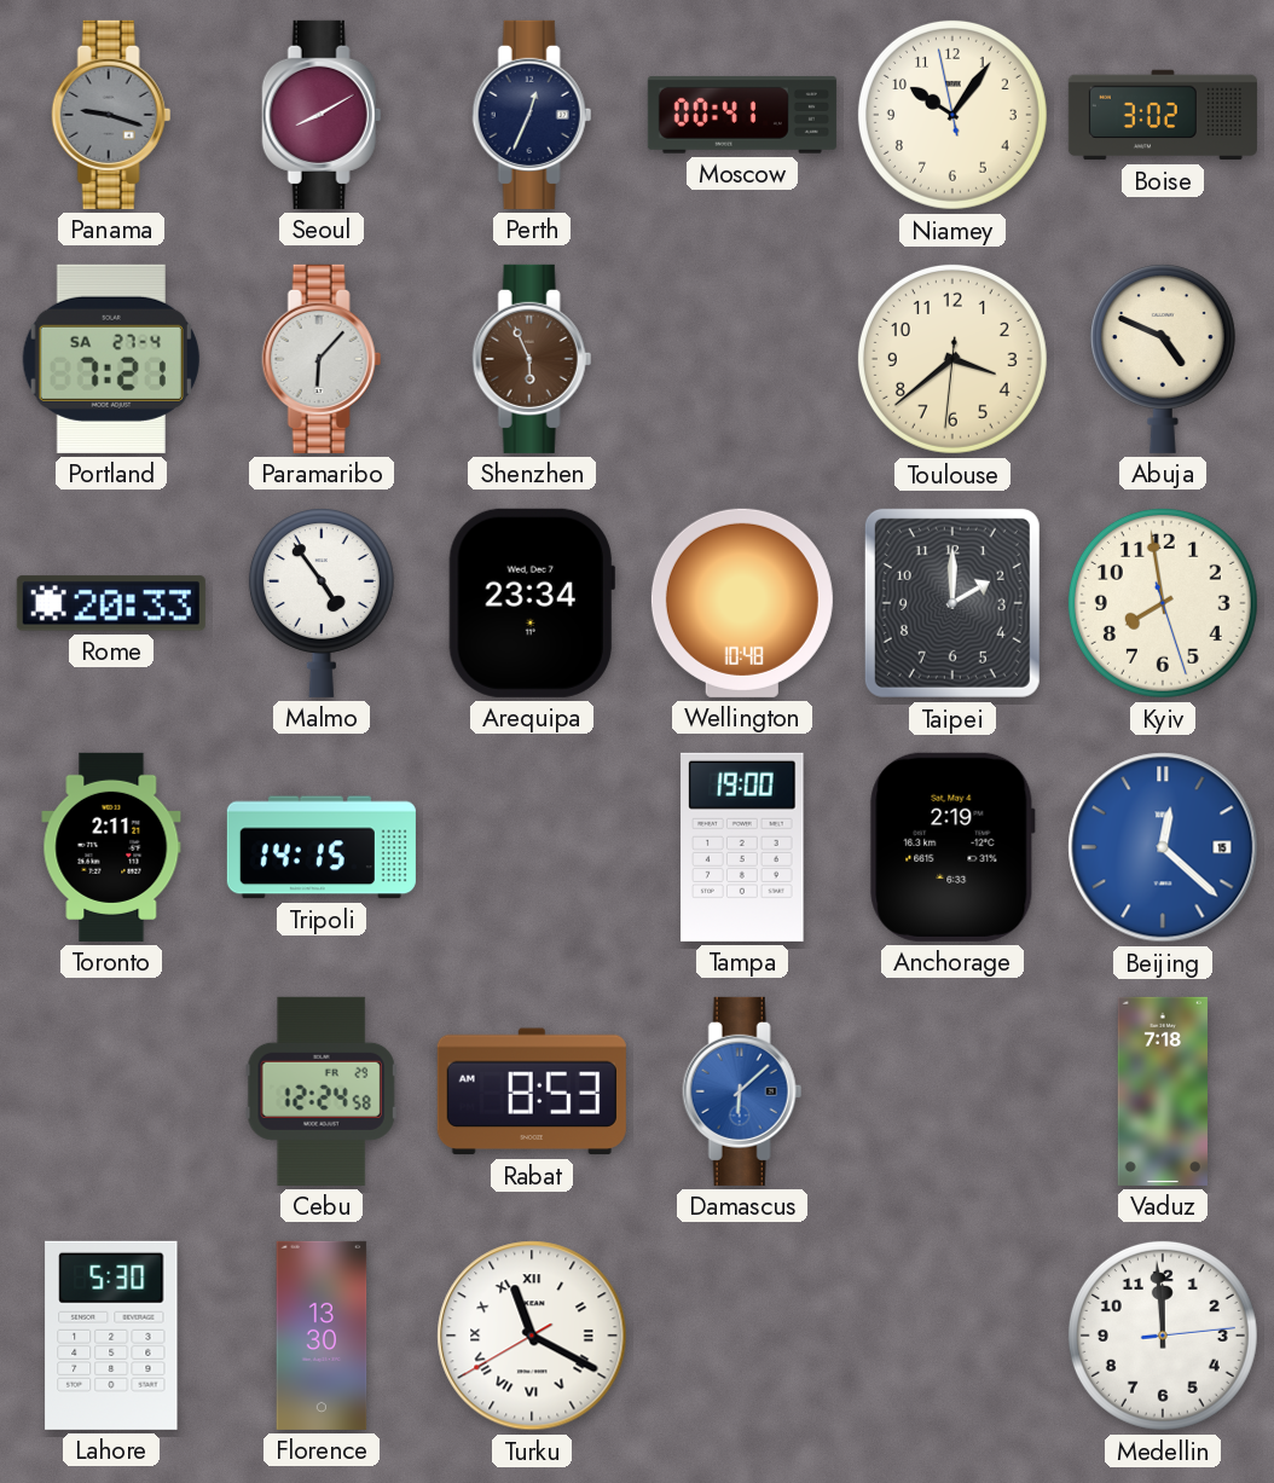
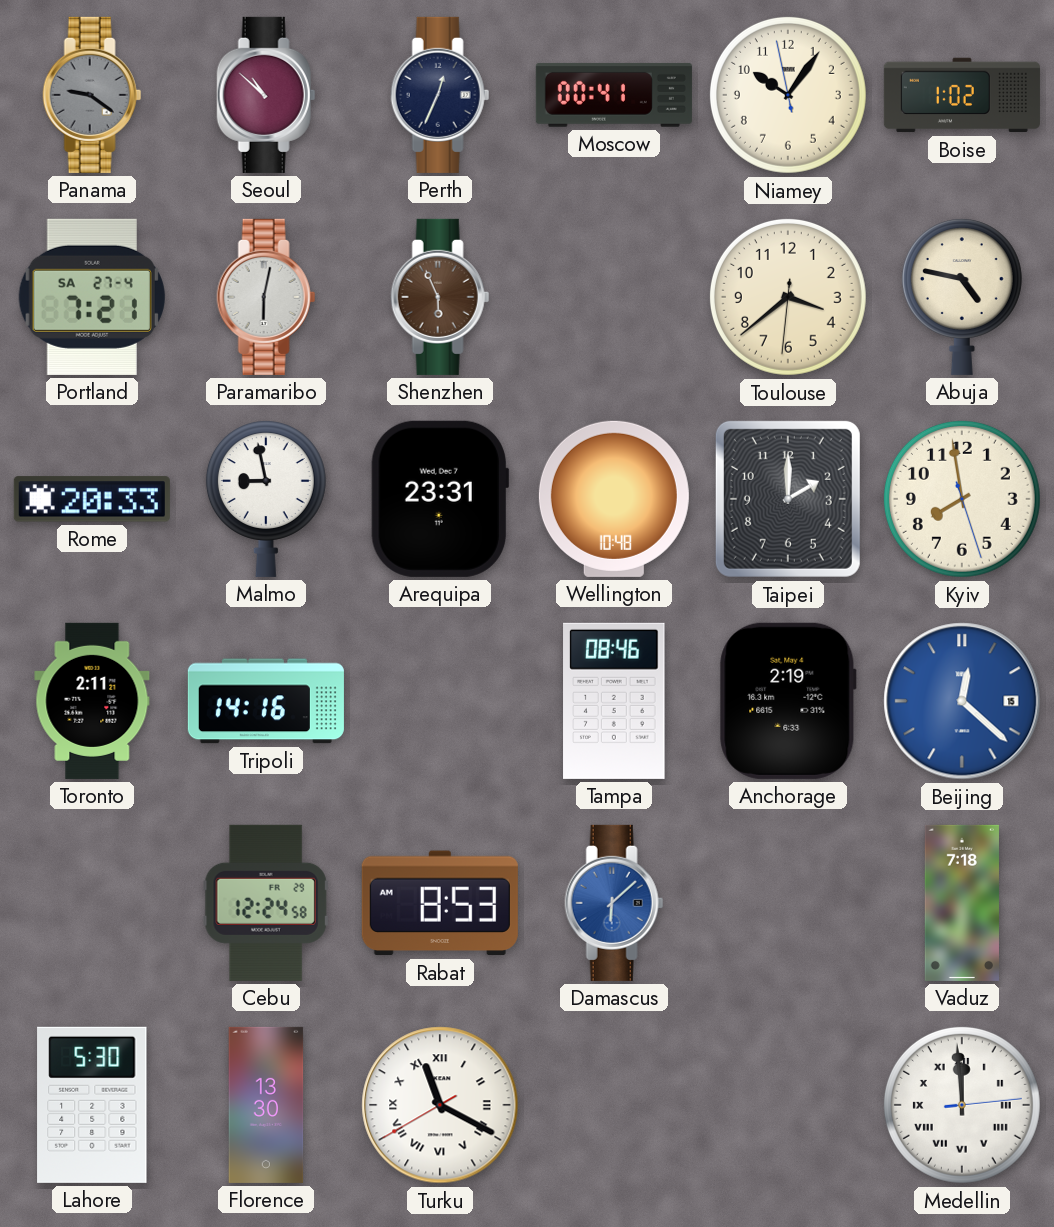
Panama: 9:18 -> 9:21
Seoul: 8:10 -> 10:52
Boise: 3:02 -> 1:02
Paramaribo: 6:07 -> 6:02
Abuja: 4:49 -> 4:47
Malmo: 4:54 -> 8:58
Arequipa: 23:34 -> 23:31
Tripoli: 14:15 -> 14:16
Tampa: 19:00 -> 08:46
Medellin numerals: Arabic -> Roman
